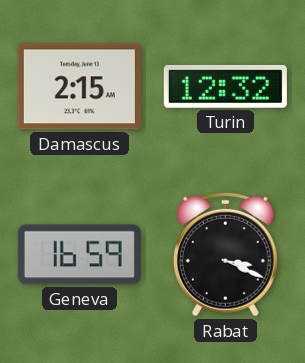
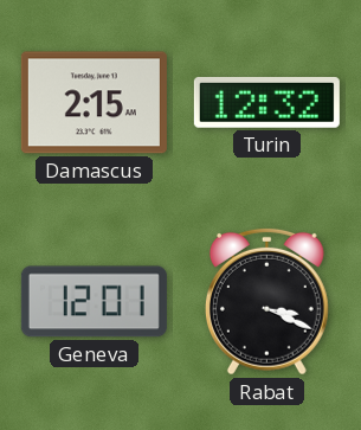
Geneva: 16:59 -> 12:01
